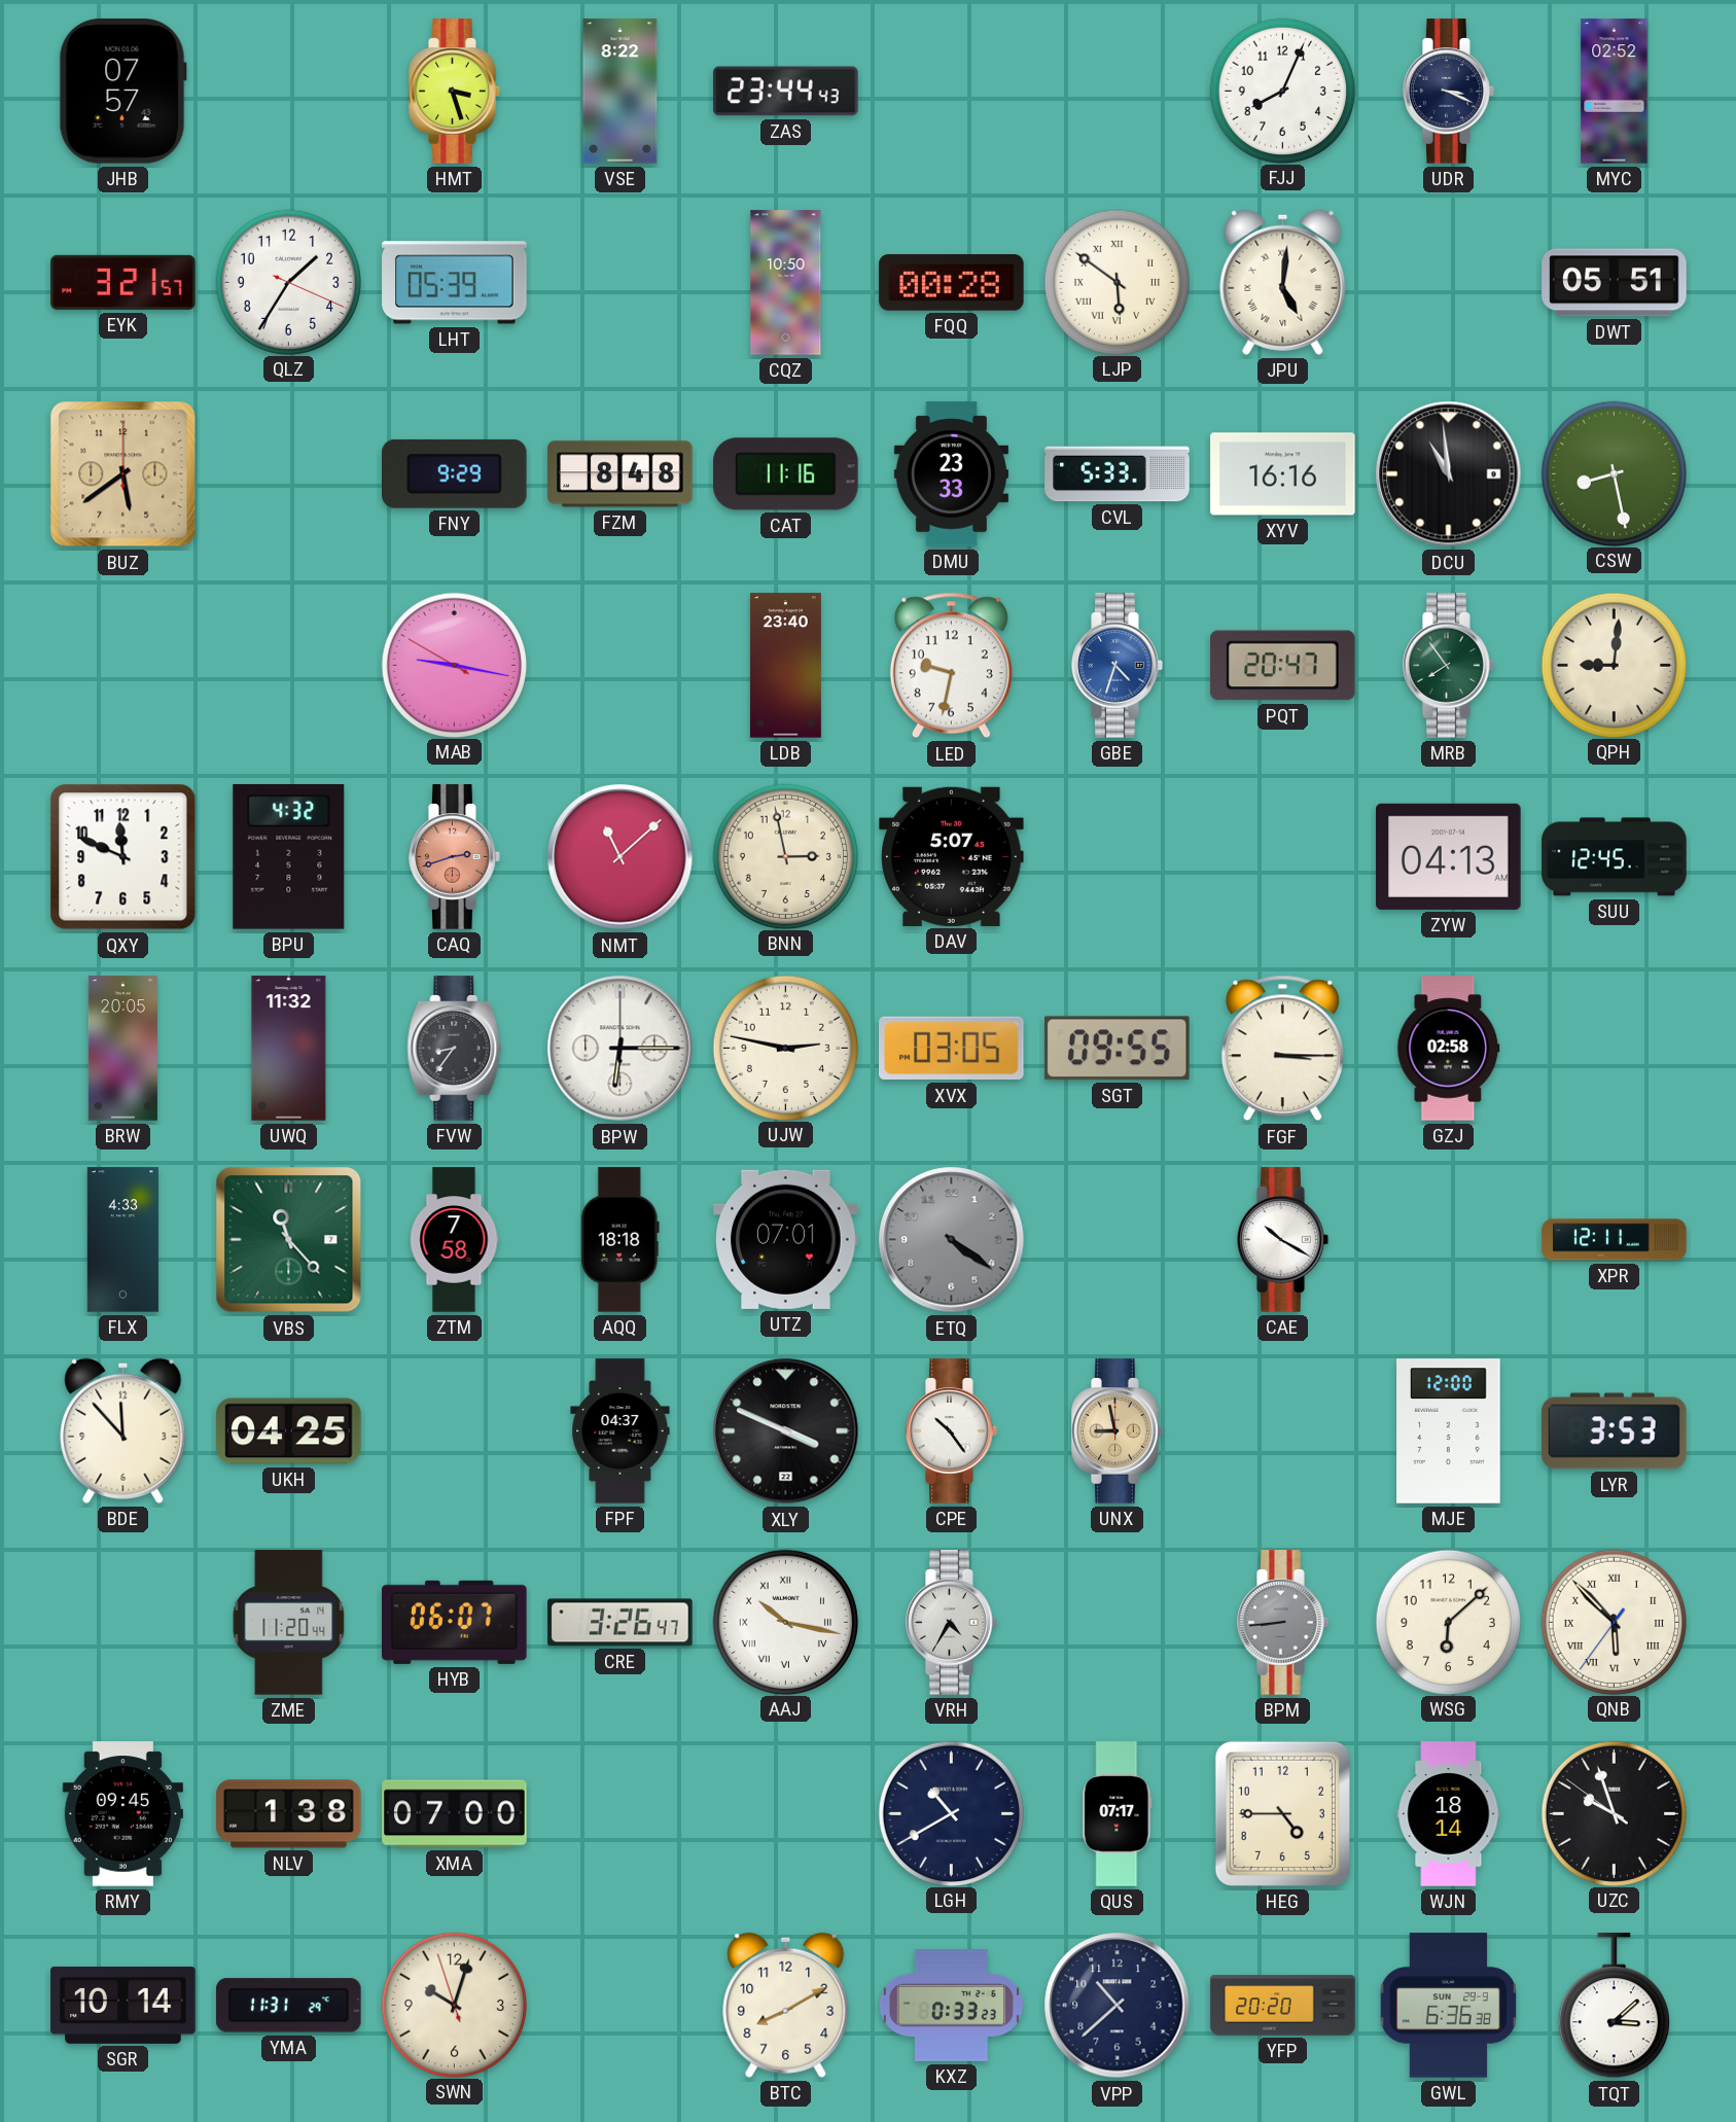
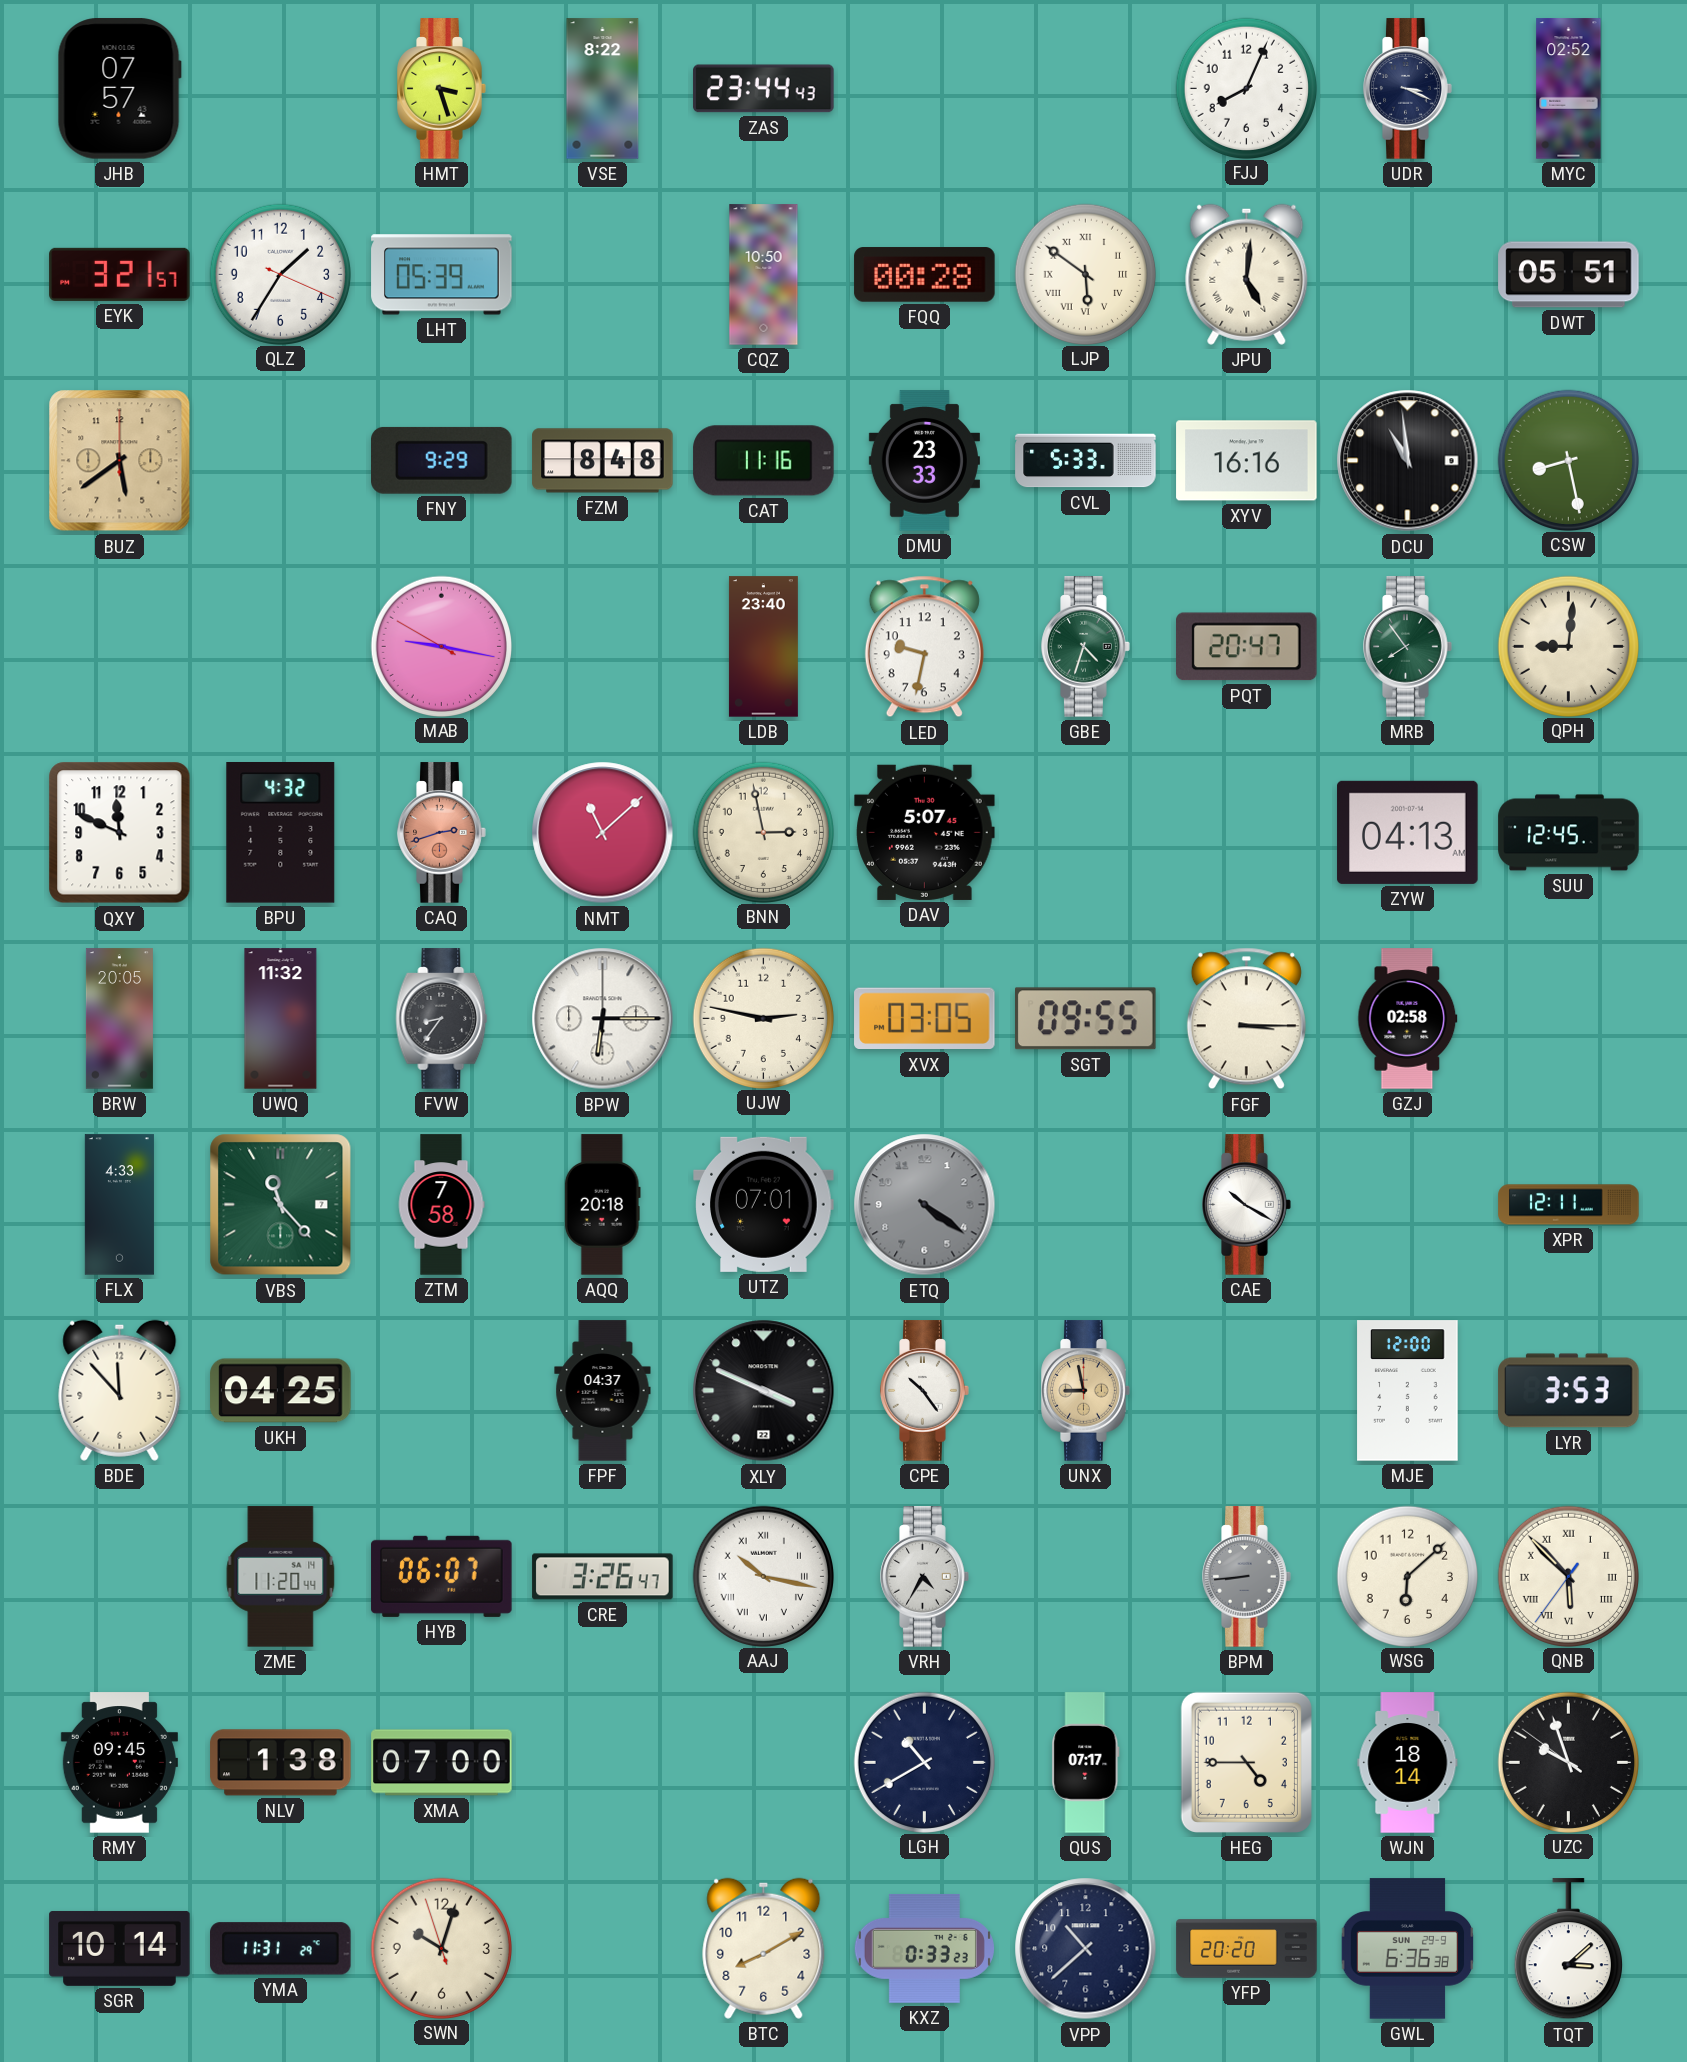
GBE dial: blue -> green
AQQ: 18:18 -> 20:18
